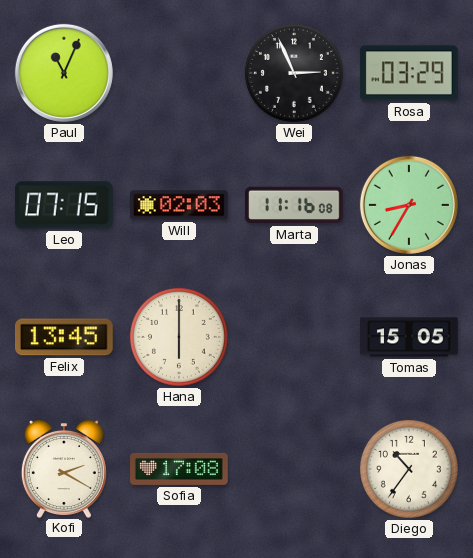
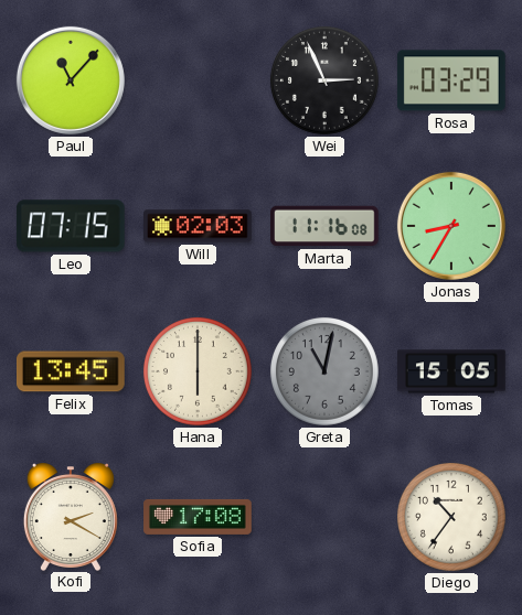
Paul: 11:04 -> 11:07
Greta: none -> 11:02
